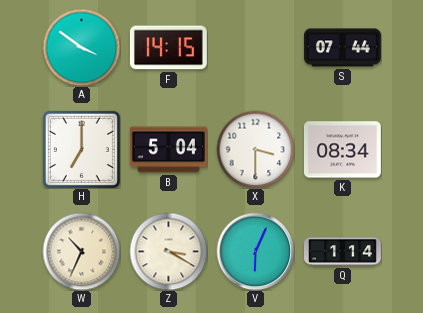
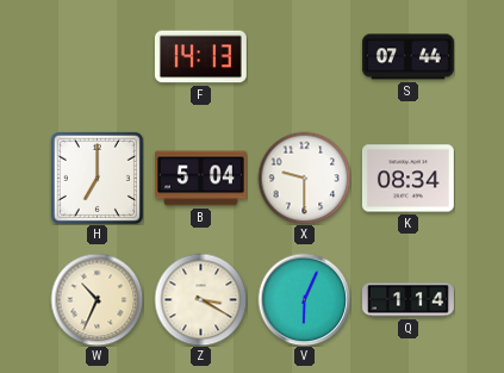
A: 3:51 -> none
F: 14:15 -> 14:13
X: 3:30 -> 9:30
